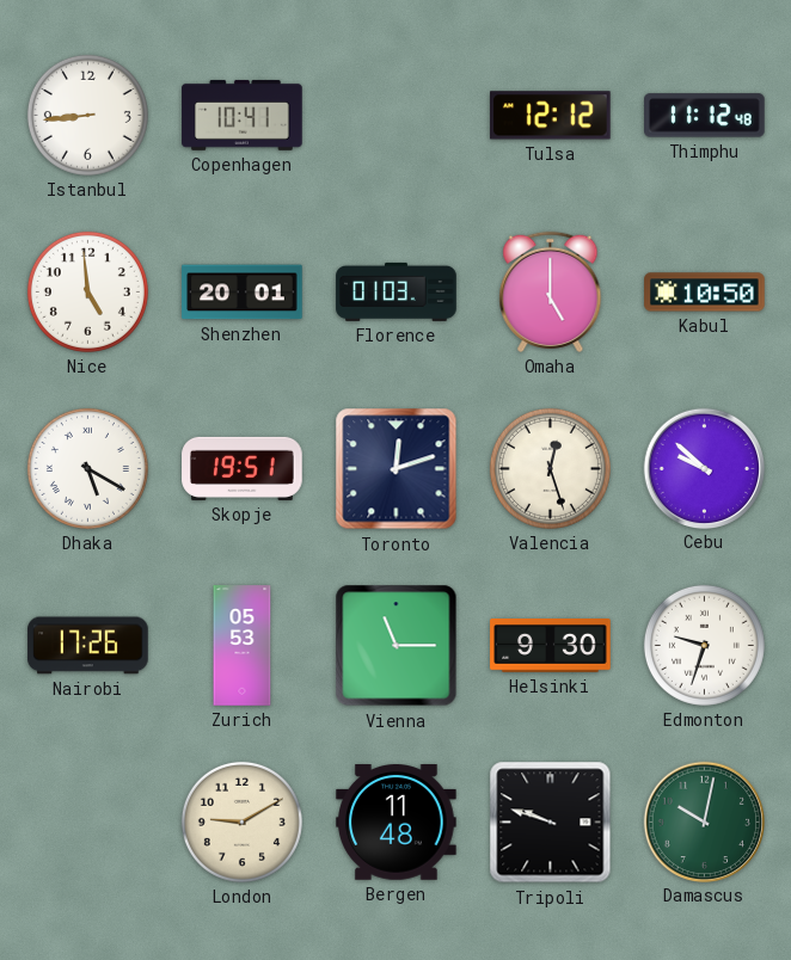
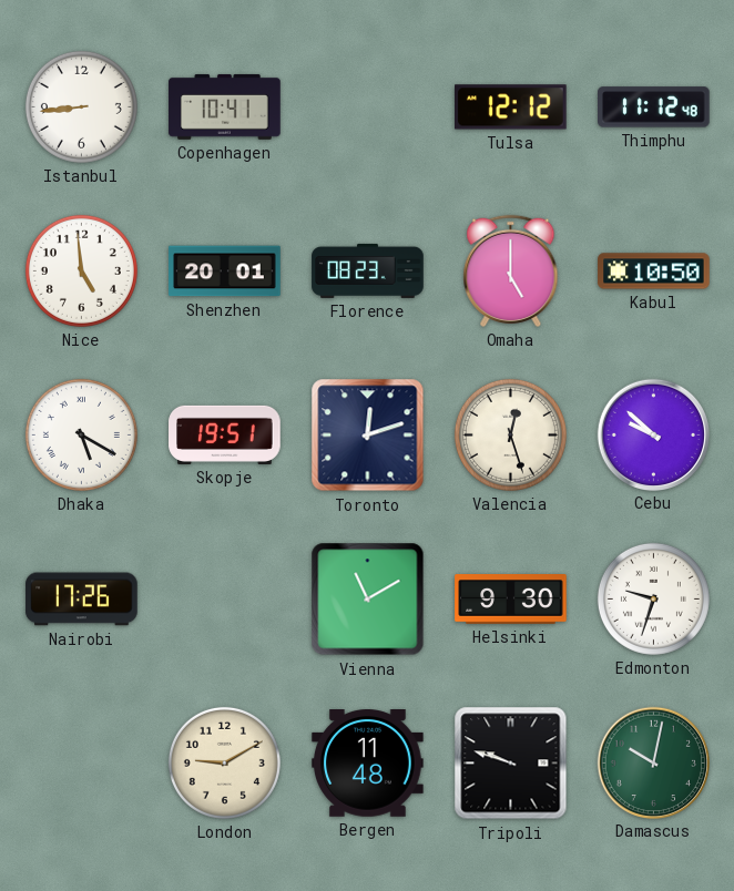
Florence: 01:03 -> 08:23
Zurich: 05:53 -> none
Vienna: 11:15 -> 11:10
